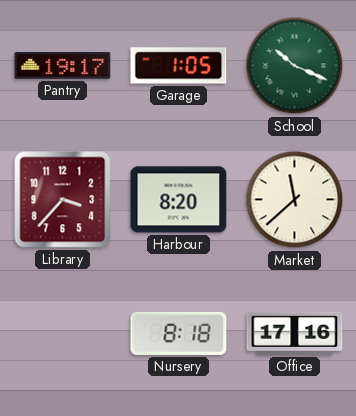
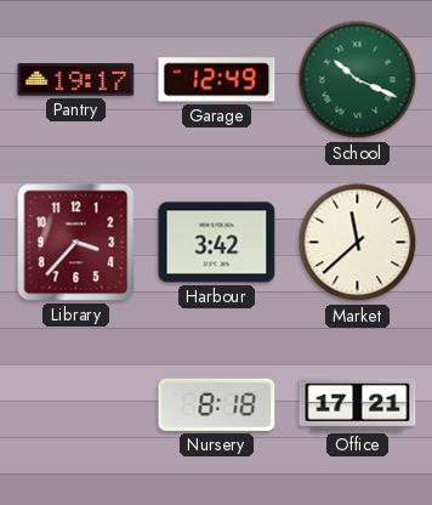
Garage: 1:05 -> 12:49
Harbour: 8:20 -> 3:42
Office: 17:16 -> 17:21
